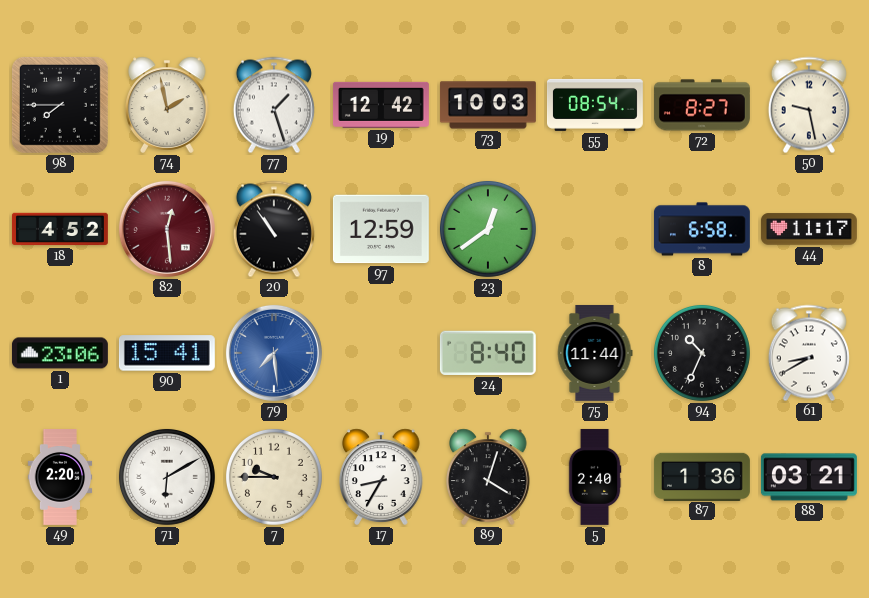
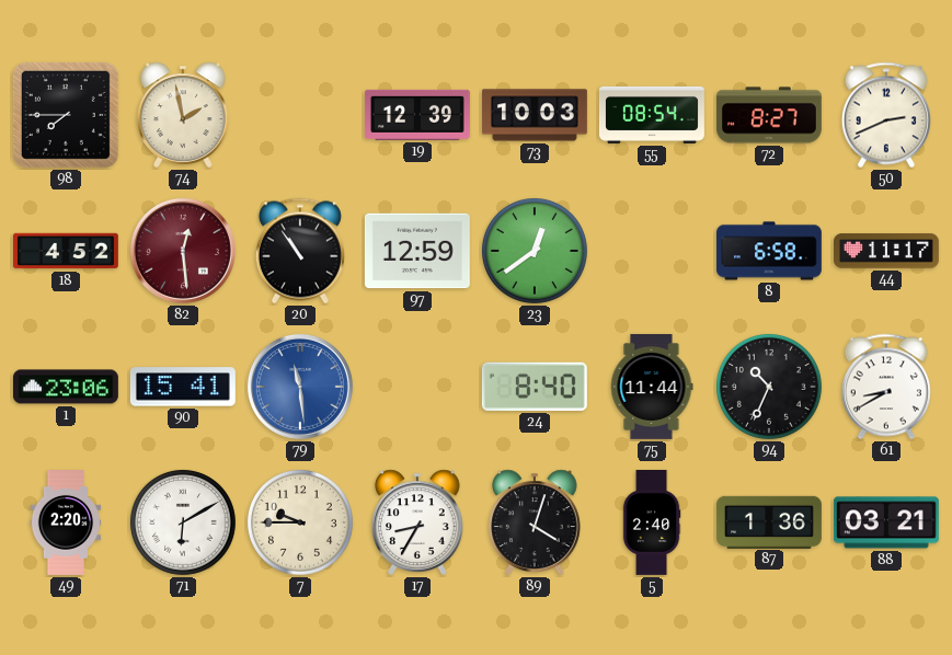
77: 1:27 -> none
19: 12:42 -> 12:39
50: 9:28 -> 2:41
79: 7:29 -> 11:29
